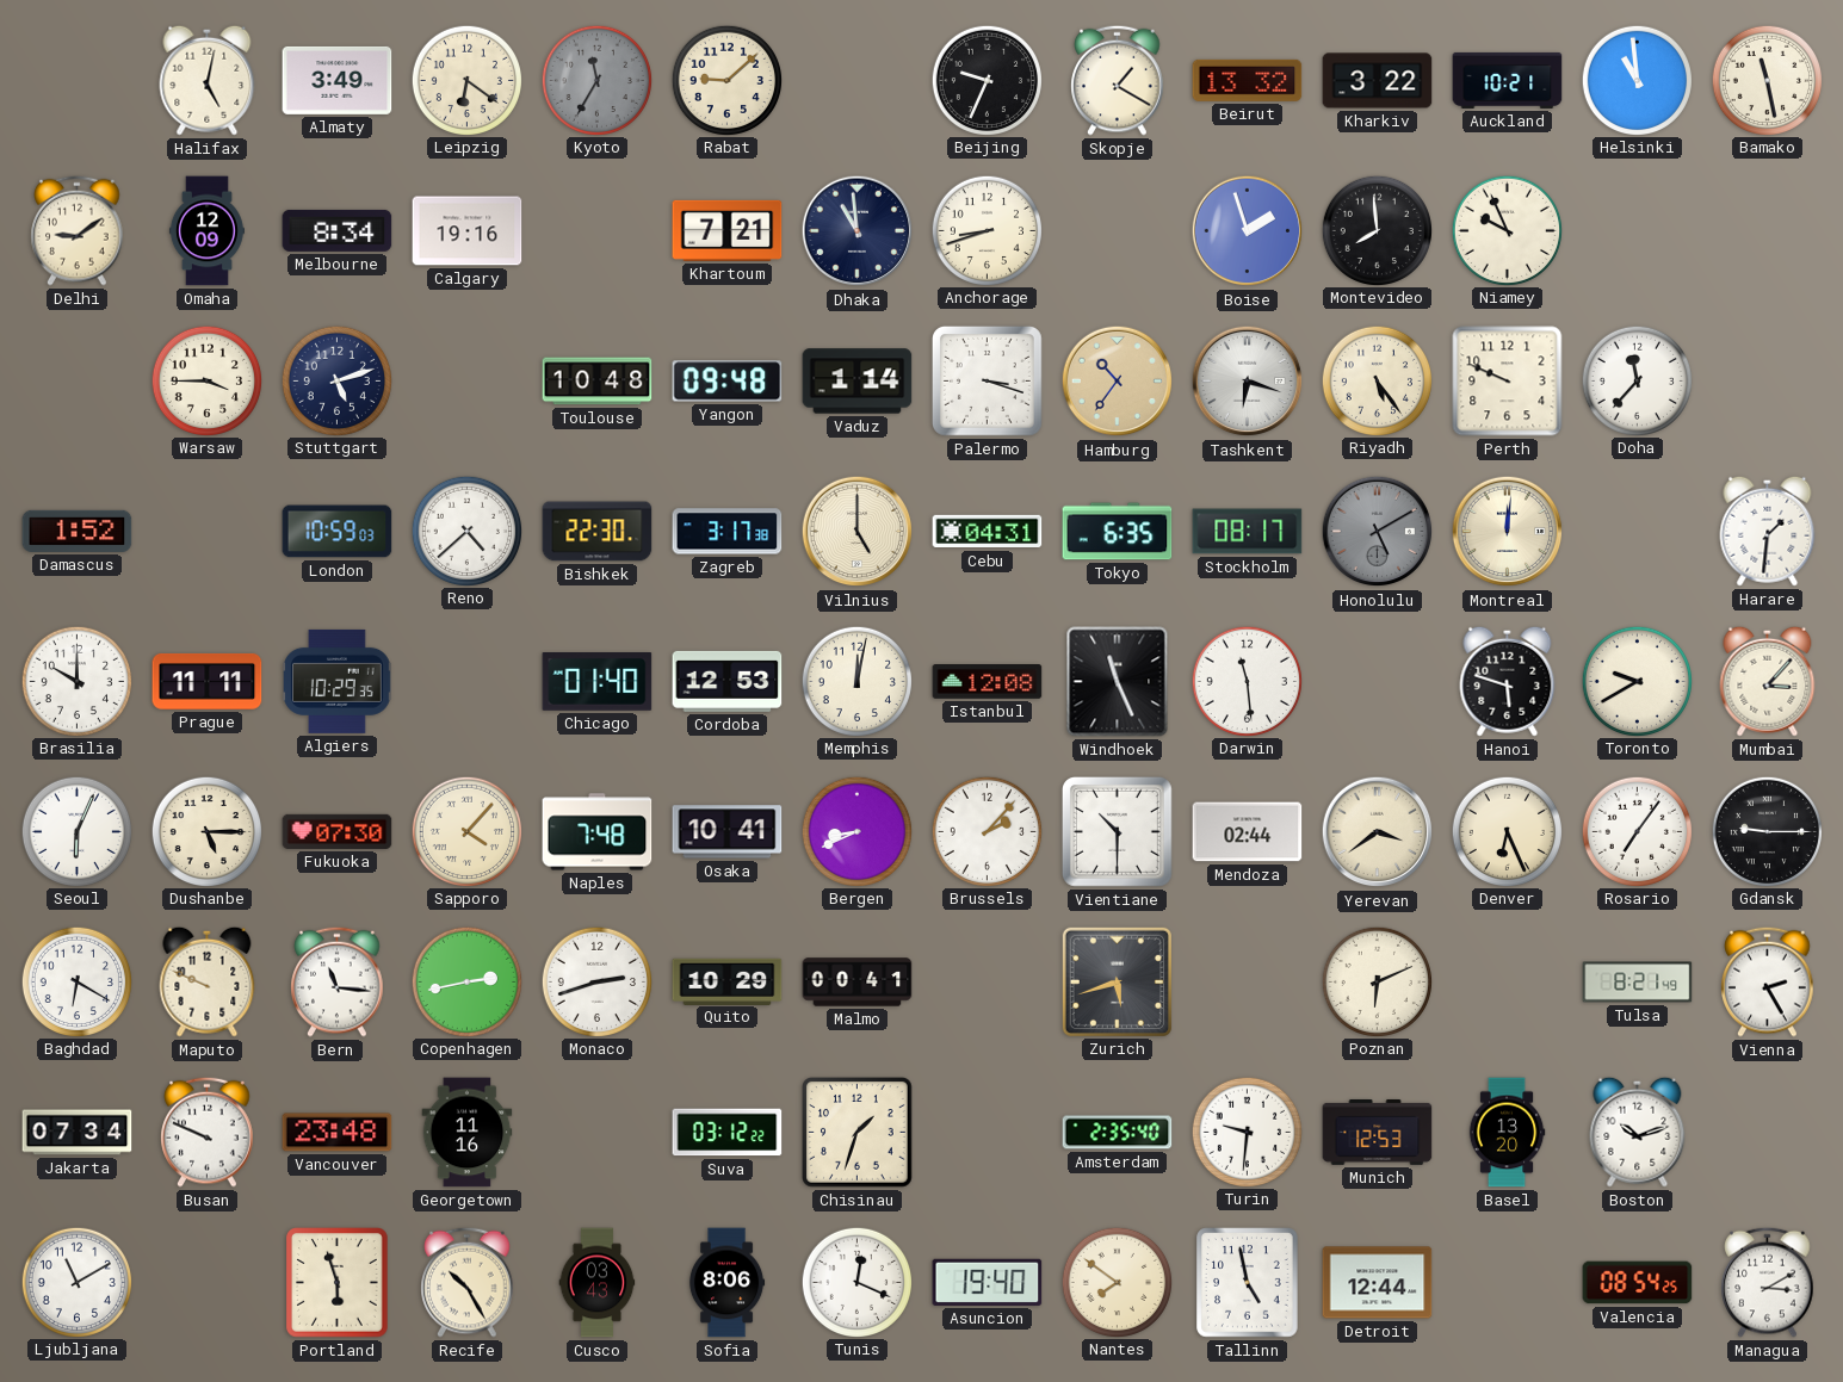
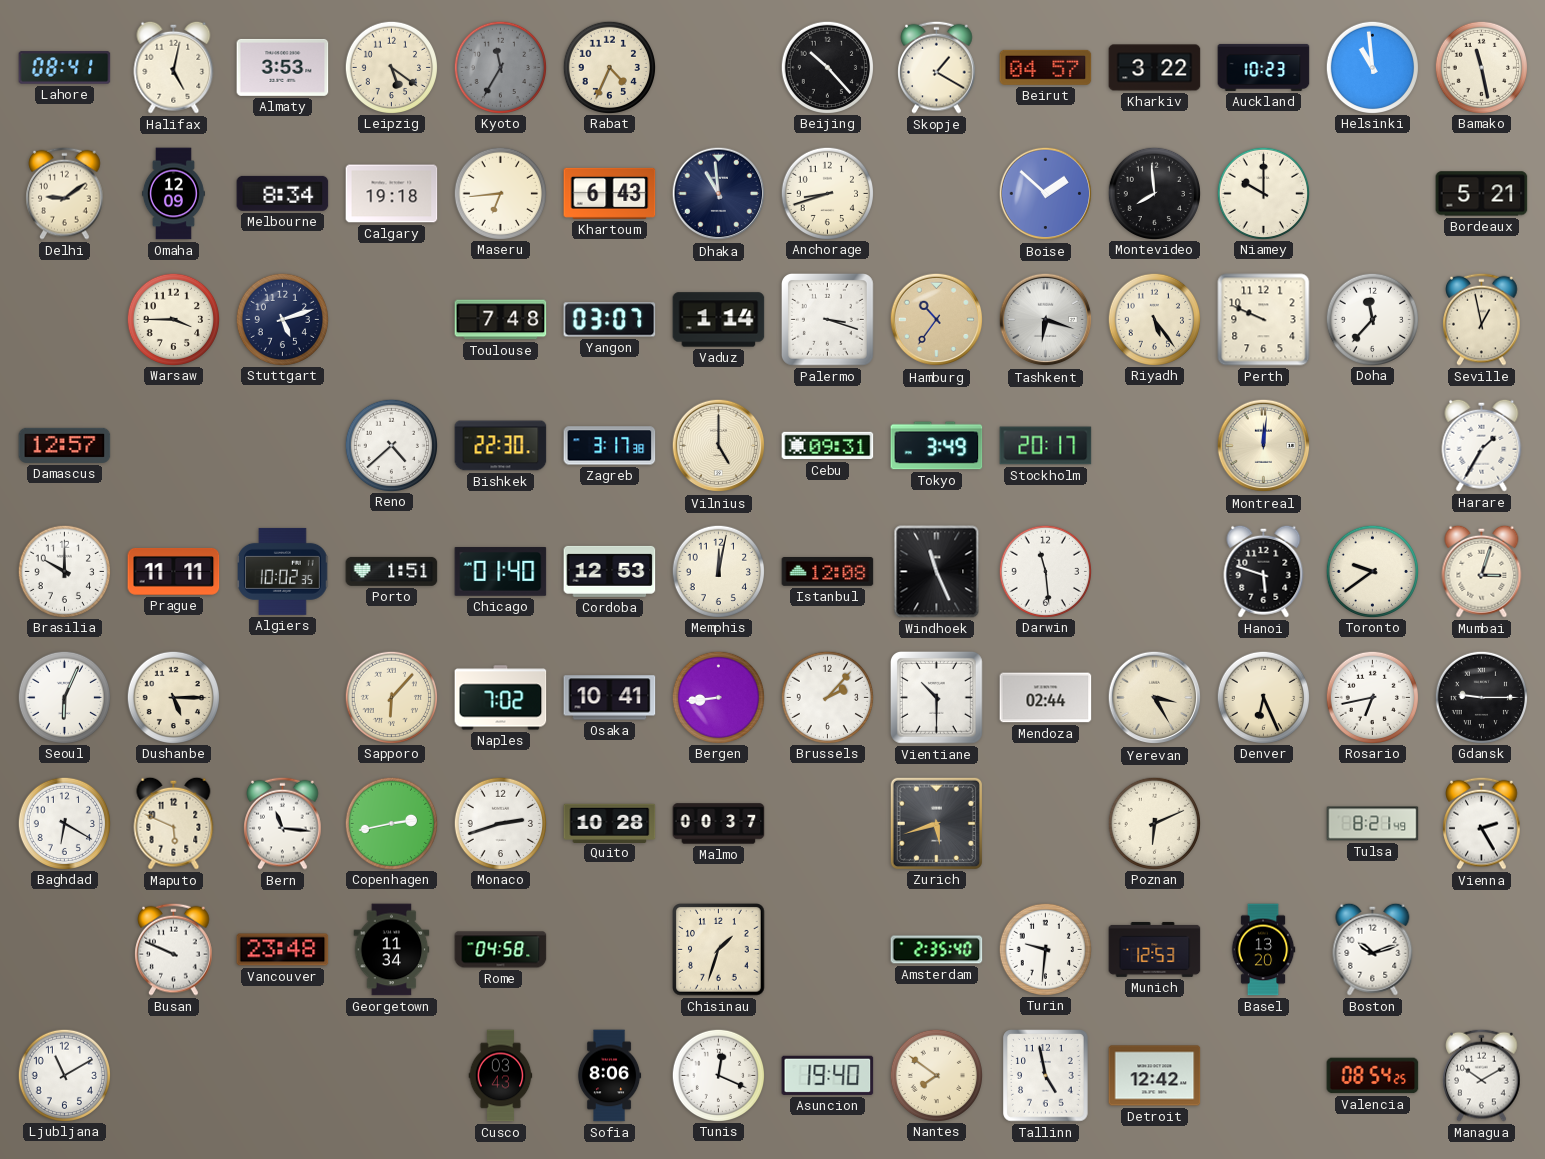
Lahore: none -> 08:41
Almaty: 3:49 -> 3:53
Leipzig: 6:21 -> 5:21
Rabat: 9:08 -> 4:34
Beijing: 9:34 -> 10:23
Beirut: 13:32 -> 04:57
Auckland: 10:21 -> 10:23
Calgary: 19:16 -> 19:18
Maseru: none -> 6:44
Khartoum: 7:21 -> 6:43
Boise: 1:57 -> 1:52
Niamey: 9:56 -> 10:00
Bordeaux: none -> 5:21
Toulouse: 10:48 -> 7:48
Yangon: 09:48 -> 03:07
Seville: none -> 12:58
Damascus: 1:52 -> 12:57
London: 10:59 -> none
Cebu: 04:31 -> 09:31
Tokyo: 6:35 -> 3:49
Stockholm: 08:17 -> 20:17
Honolulu: 5:10 -> none
Harare: 1:31 -> 1:35
Algiers: 10:29 -> 10:02
Porto: none -> 1:51
Toronto: 9:40 -> 9:39
Mumbai: 3:07 -> 3:03
Fukuoka: 07:30 -> none
Sapporo: 4:07 -> 6:07
Naples: 7:48 -> 7:02
Bergen: 8:41 -> 8:44
Yerevan: 3:39 -> 3:25
Rosario: 7:06 -> 6:43
Maputo: 9:49 -> 5:49
Quito: 10:29 -> 10:28
Malmo: 00:41 -> 00:37
Jakarta: 07:34 -> none
Georgetown: 11:16 -> 11:34
Rome: none -> 04:58
Suva: 03:12 -> none
Portland: 5:57 -> none
Recife: 10:25 -> none
Detroit: 12:44 -> 12:42
Managua: 3:10 -> 10:10
